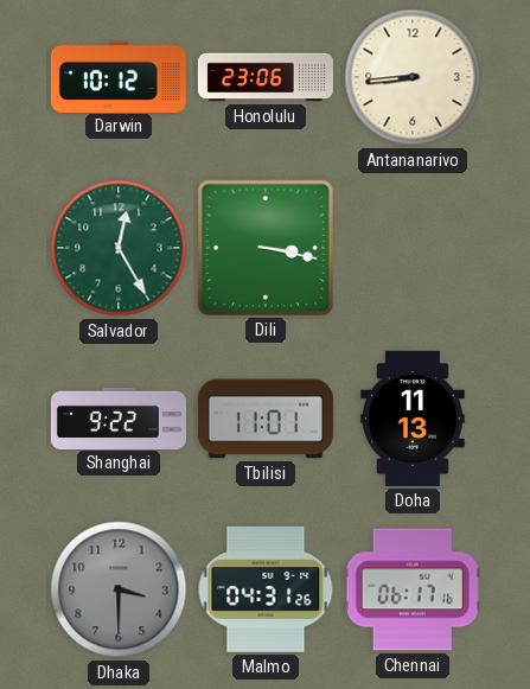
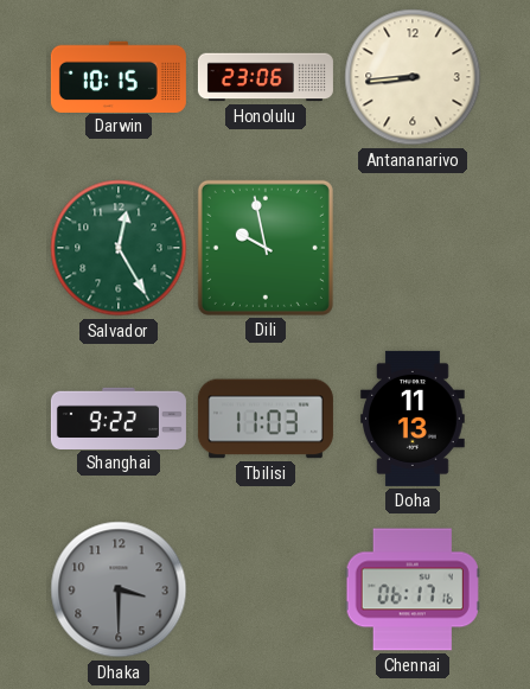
Darwin: 10:12 -> 10:15
Dili: 3:17 -> 9:58
Tbilisi: 11:01 -> 11:03
Malmo: 04:31 -> none
